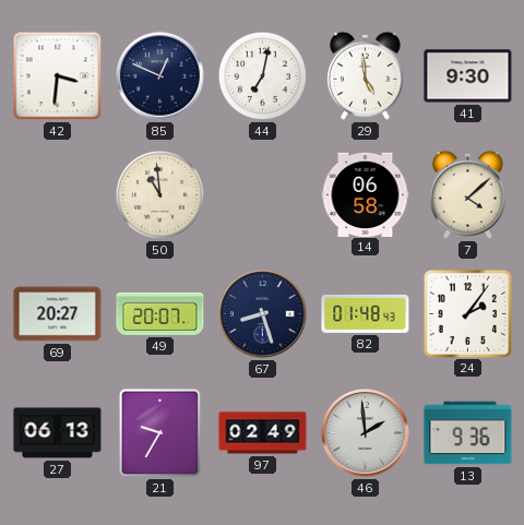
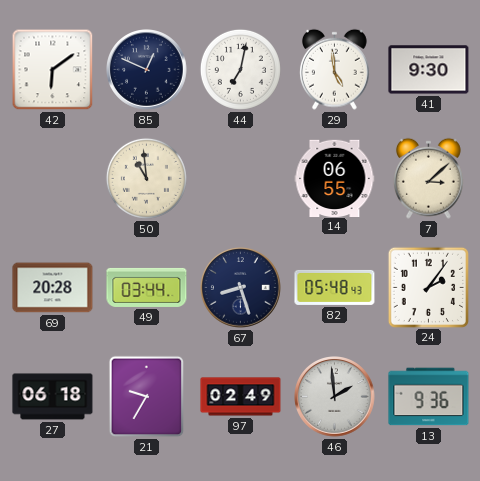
42: 3:31 -> 6:09
14: 06:58 -> 06:55
7: 4:08 -> 3:08
69: 20:27 -> 20:28
49: 20:07 -> 03:44
82: 01:48 -> 05:48
27: 06:13 -> 06:18
